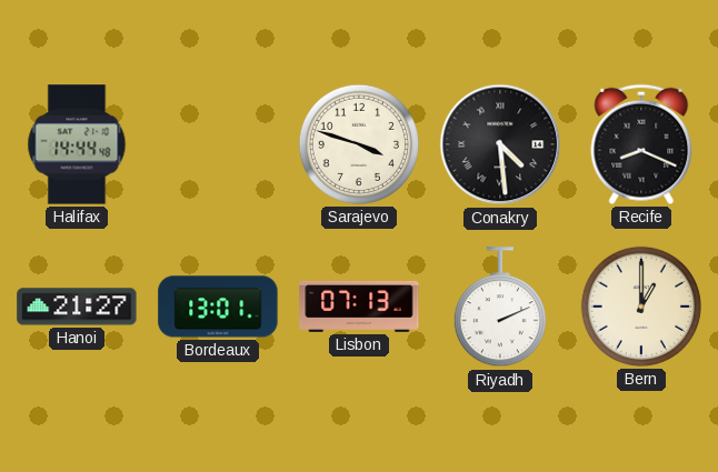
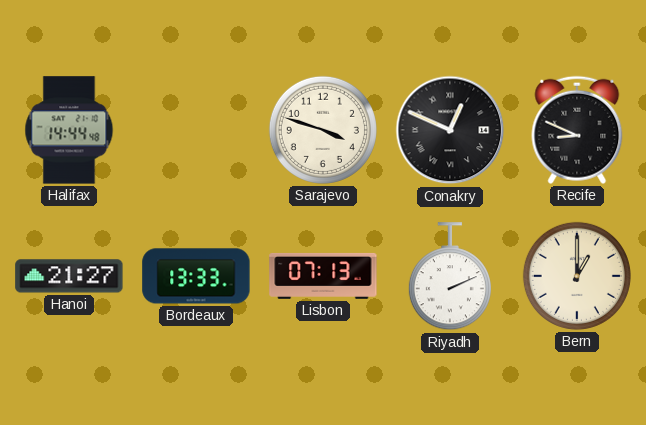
Conakry: 4:29 -> 12:49
Recife: 8:19 -> 8:49
Bordeaux: 13:01 -> 13:33
